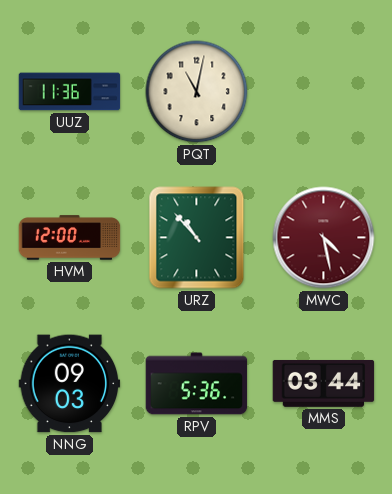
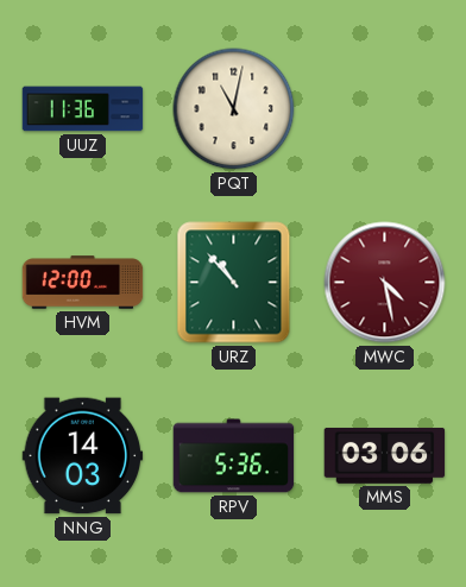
NNG: 09:03 -> 14:03
MMS: 03:44 -> 03:06
